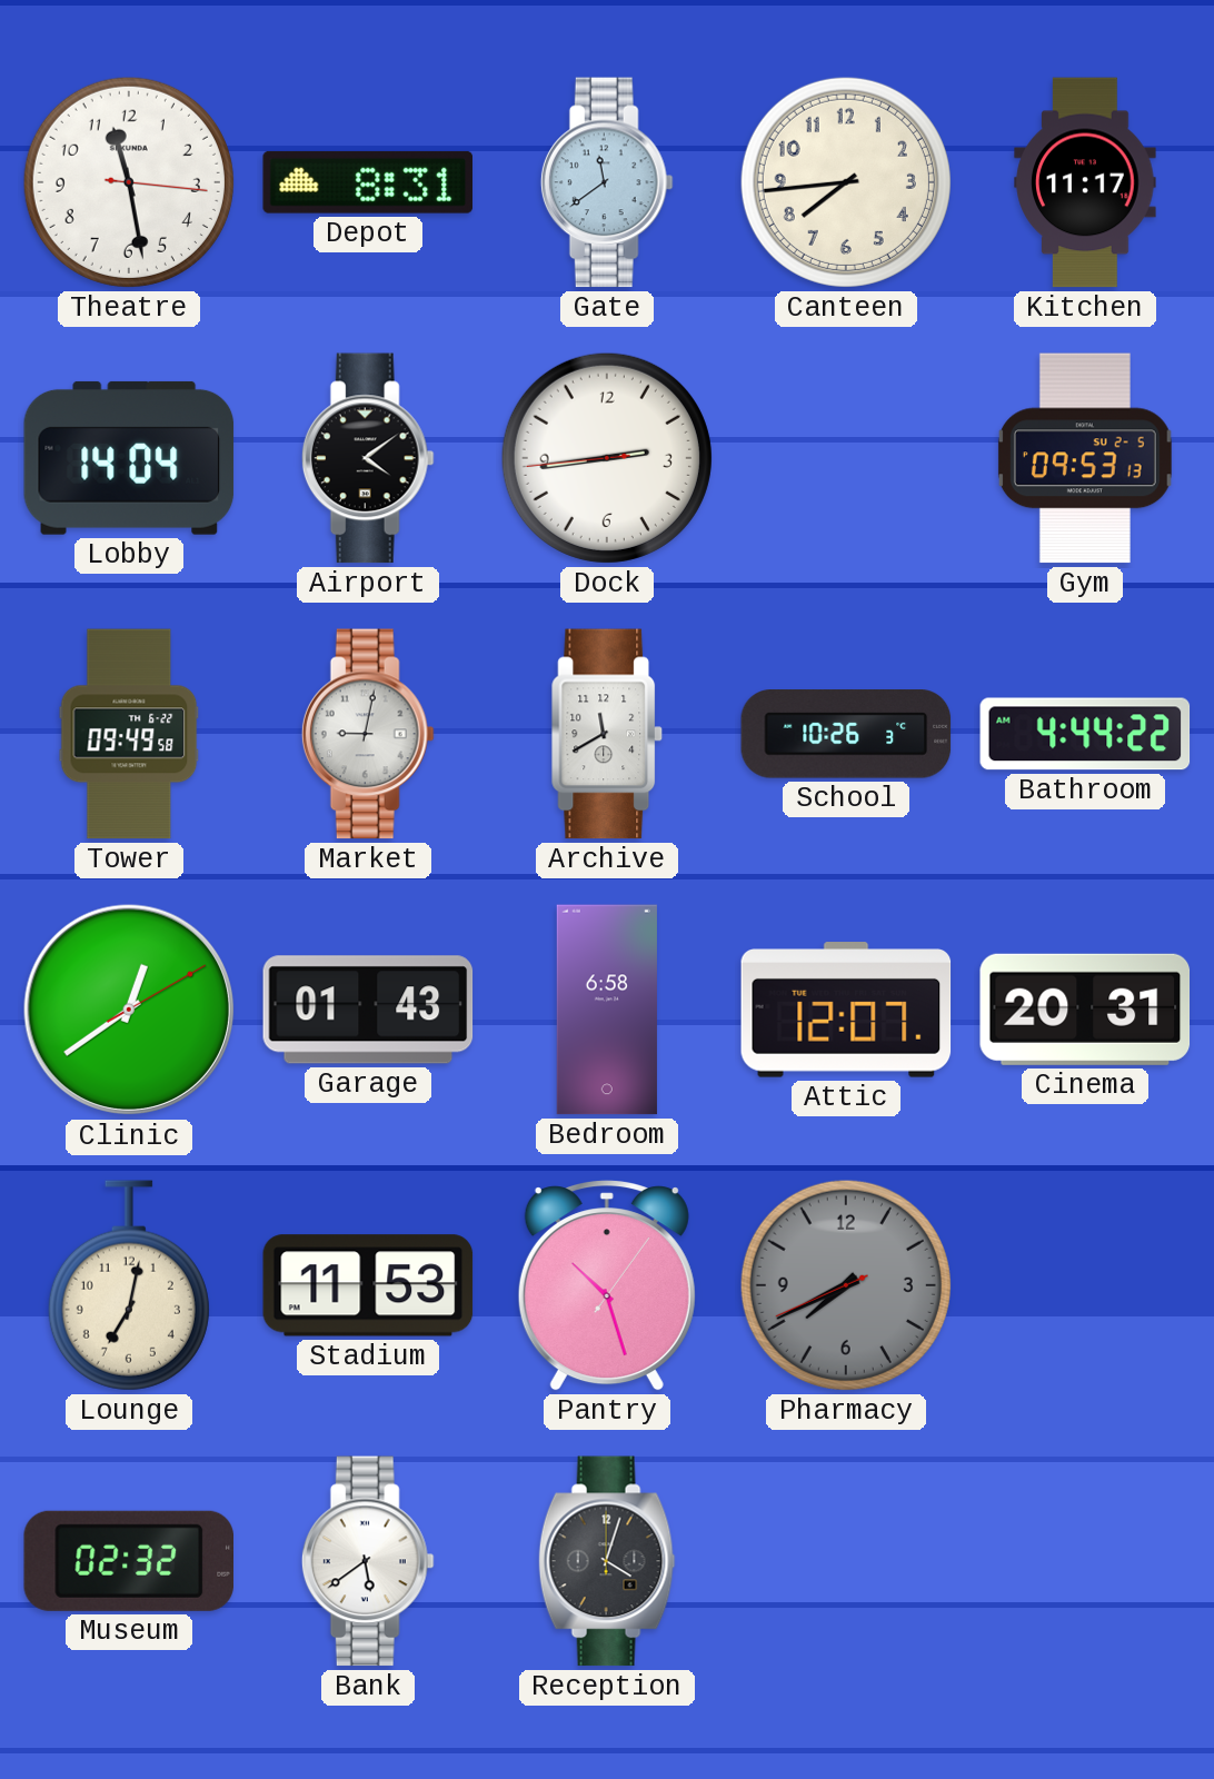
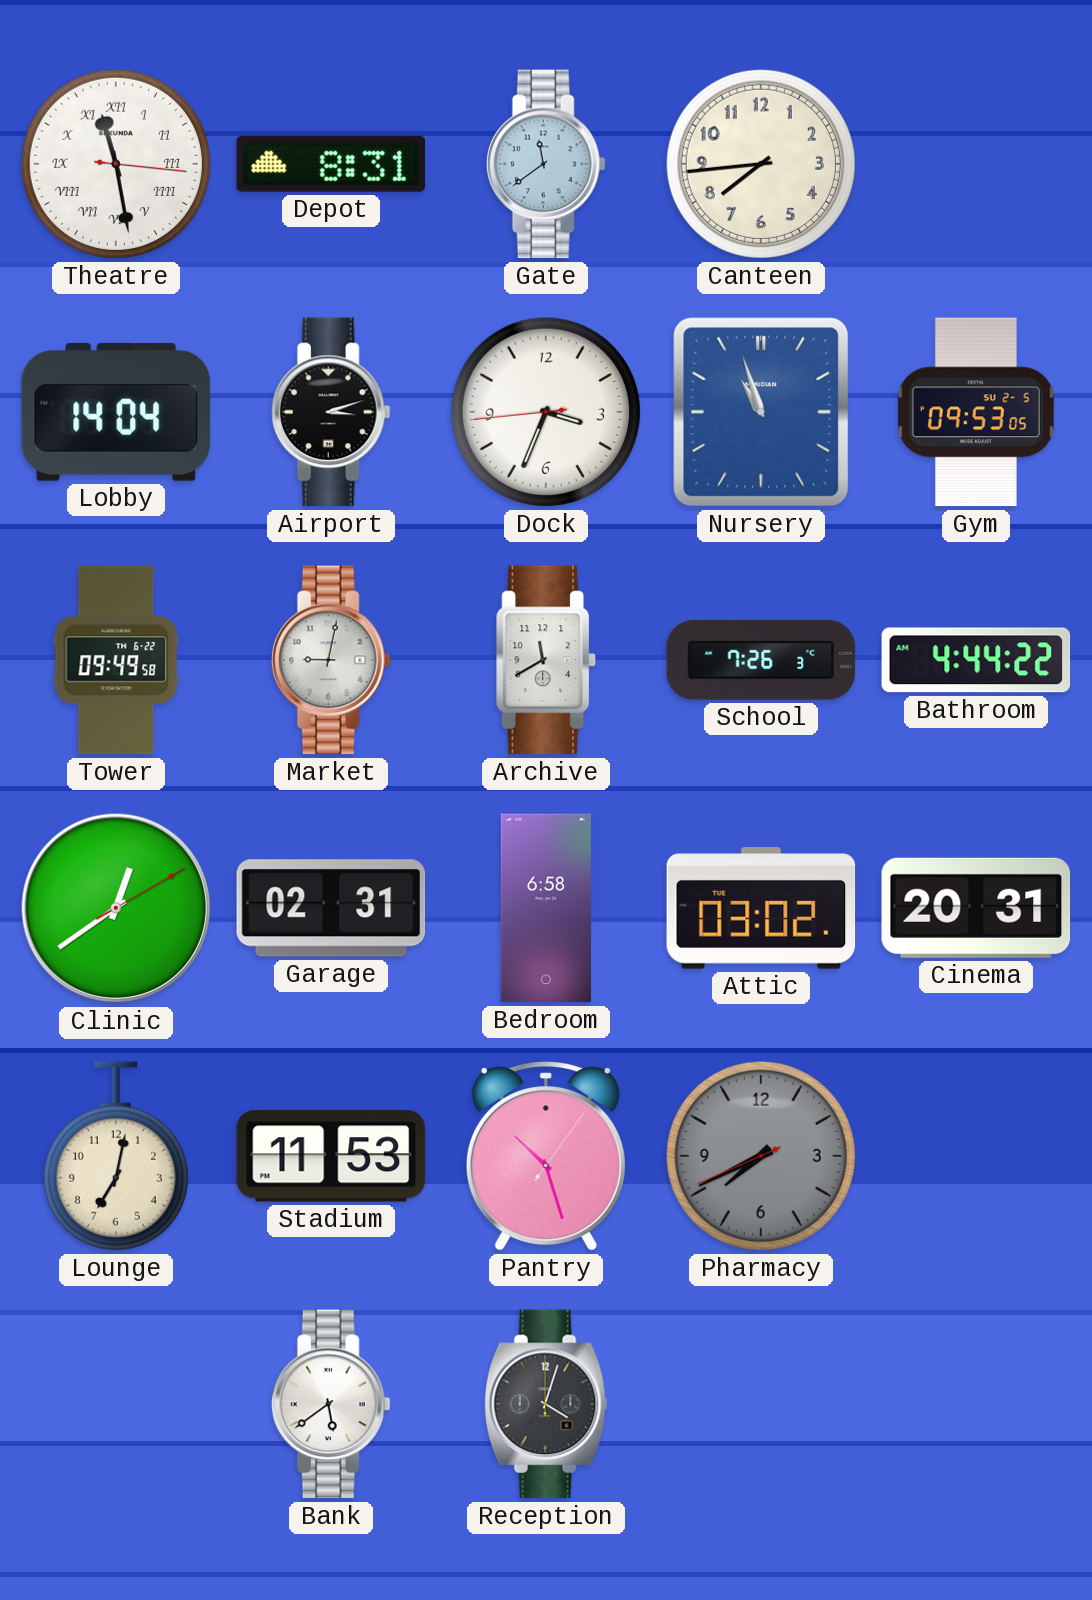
Theatre numerals: Arabic -> Roman
Kitchen: 11:17 -> none
Airport: 4:09 -> 3:12
Dock: 2:43 -> 3:33
Nursery: none -> 10:57
Gym: 09:53:13 -> 09:53:05
School: 10:26 -> 7:26
Garage: 01:43 -> 02:31
Attic: 12:07 -> 03:02
Museum: 02:32 -> none
